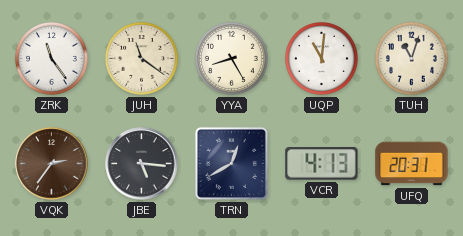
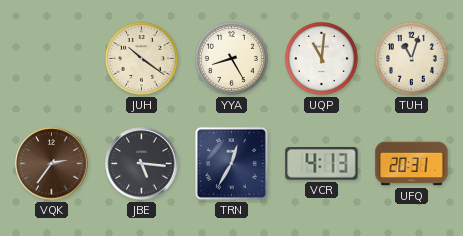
ZRK: 11:24 -> none
JUH: 11:21 -> 10:21
TRN: 12:40 -> 12:35
